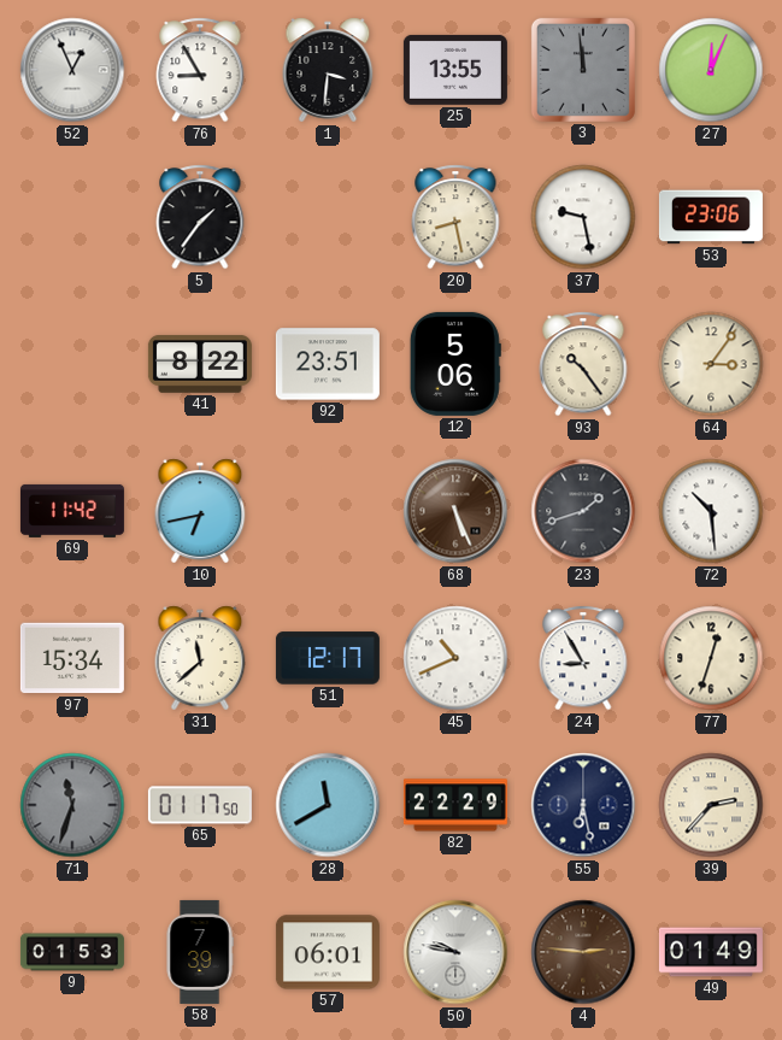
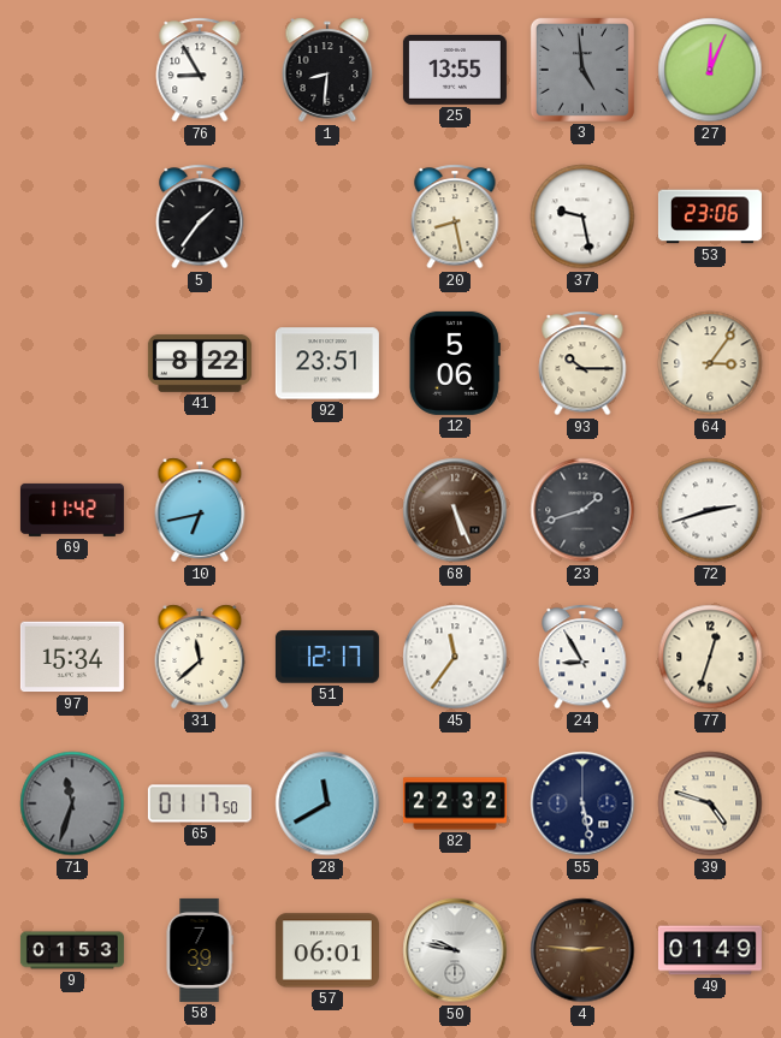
52: 12:56 -> none
1: 3:31 -> 8:31
3: 11:59 -> 4:59
93: 10:24 -> 10:15
72: 10:29 -> 2:42
45: 10:41 -> 11:36
82: 22:29 -> 22:32
55: 6:28 -> 5:28
39: 2:37 -> 4:48
